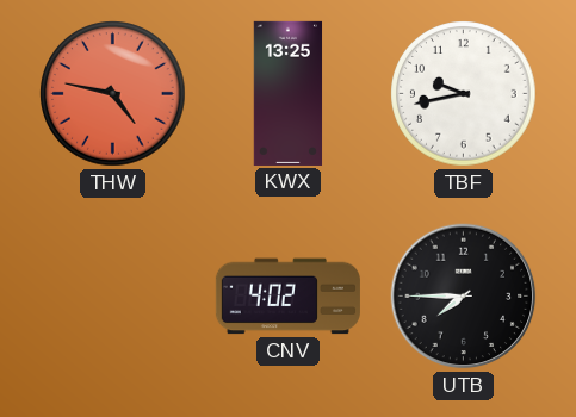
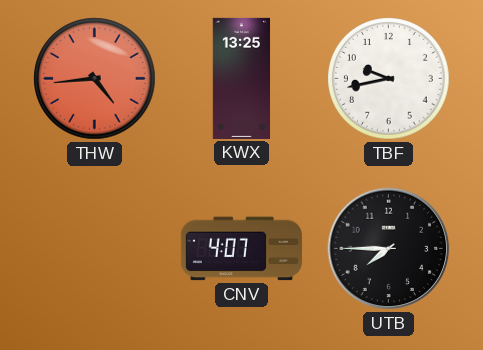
THW: 4:47 -> 4:44
CNV: 4:02 -> 4:07
